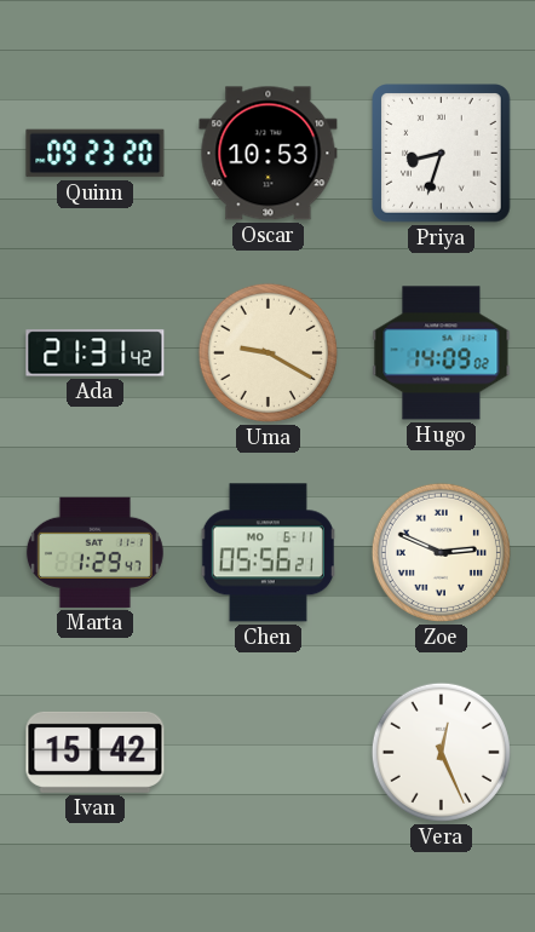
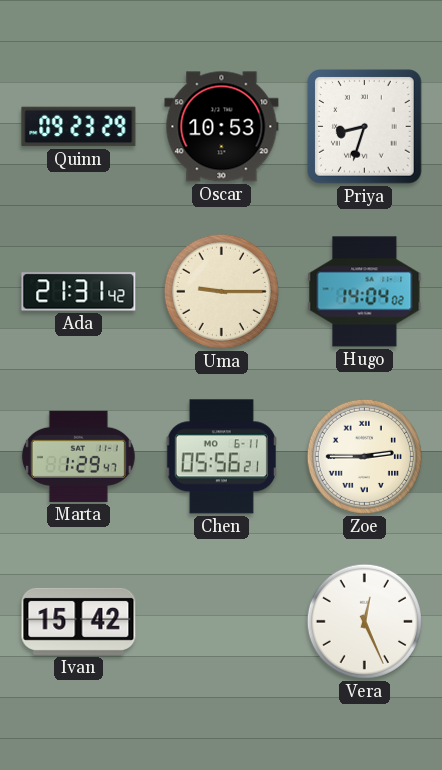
Quinn: 09:23:20 -> 09:23:29
Uma: 9:20 -> 9:15
Hugo: 14:09 -> 14:04
Zoe: 2:49 -> 2:45
